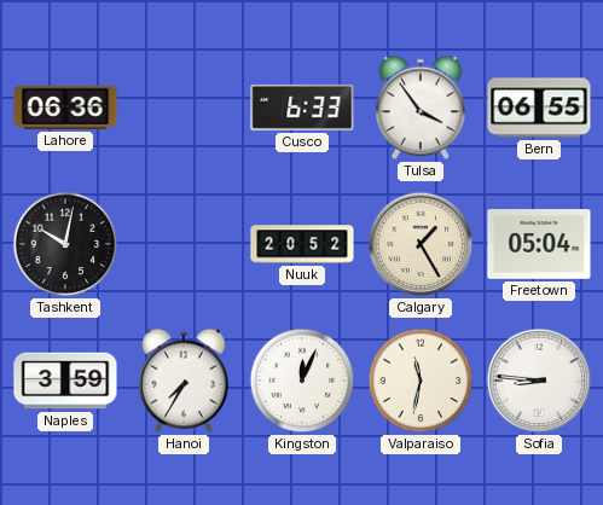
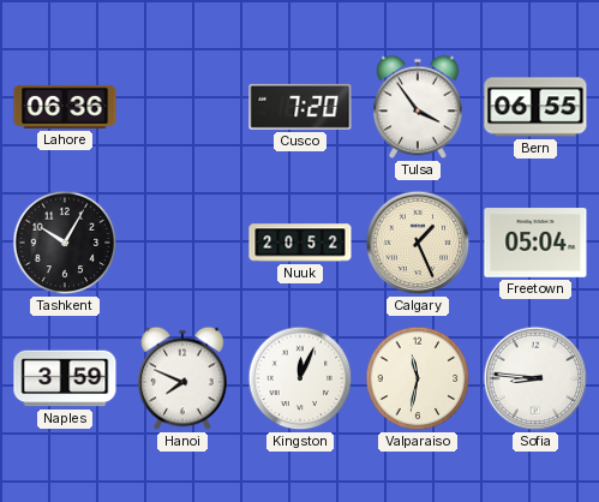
Cusco: 6:33 -> 7:20
Tashkent: 10:02 -> 10:05
Calgary: 1:25 -> 1:26
Hanoi: 7:35 -> 7:49
